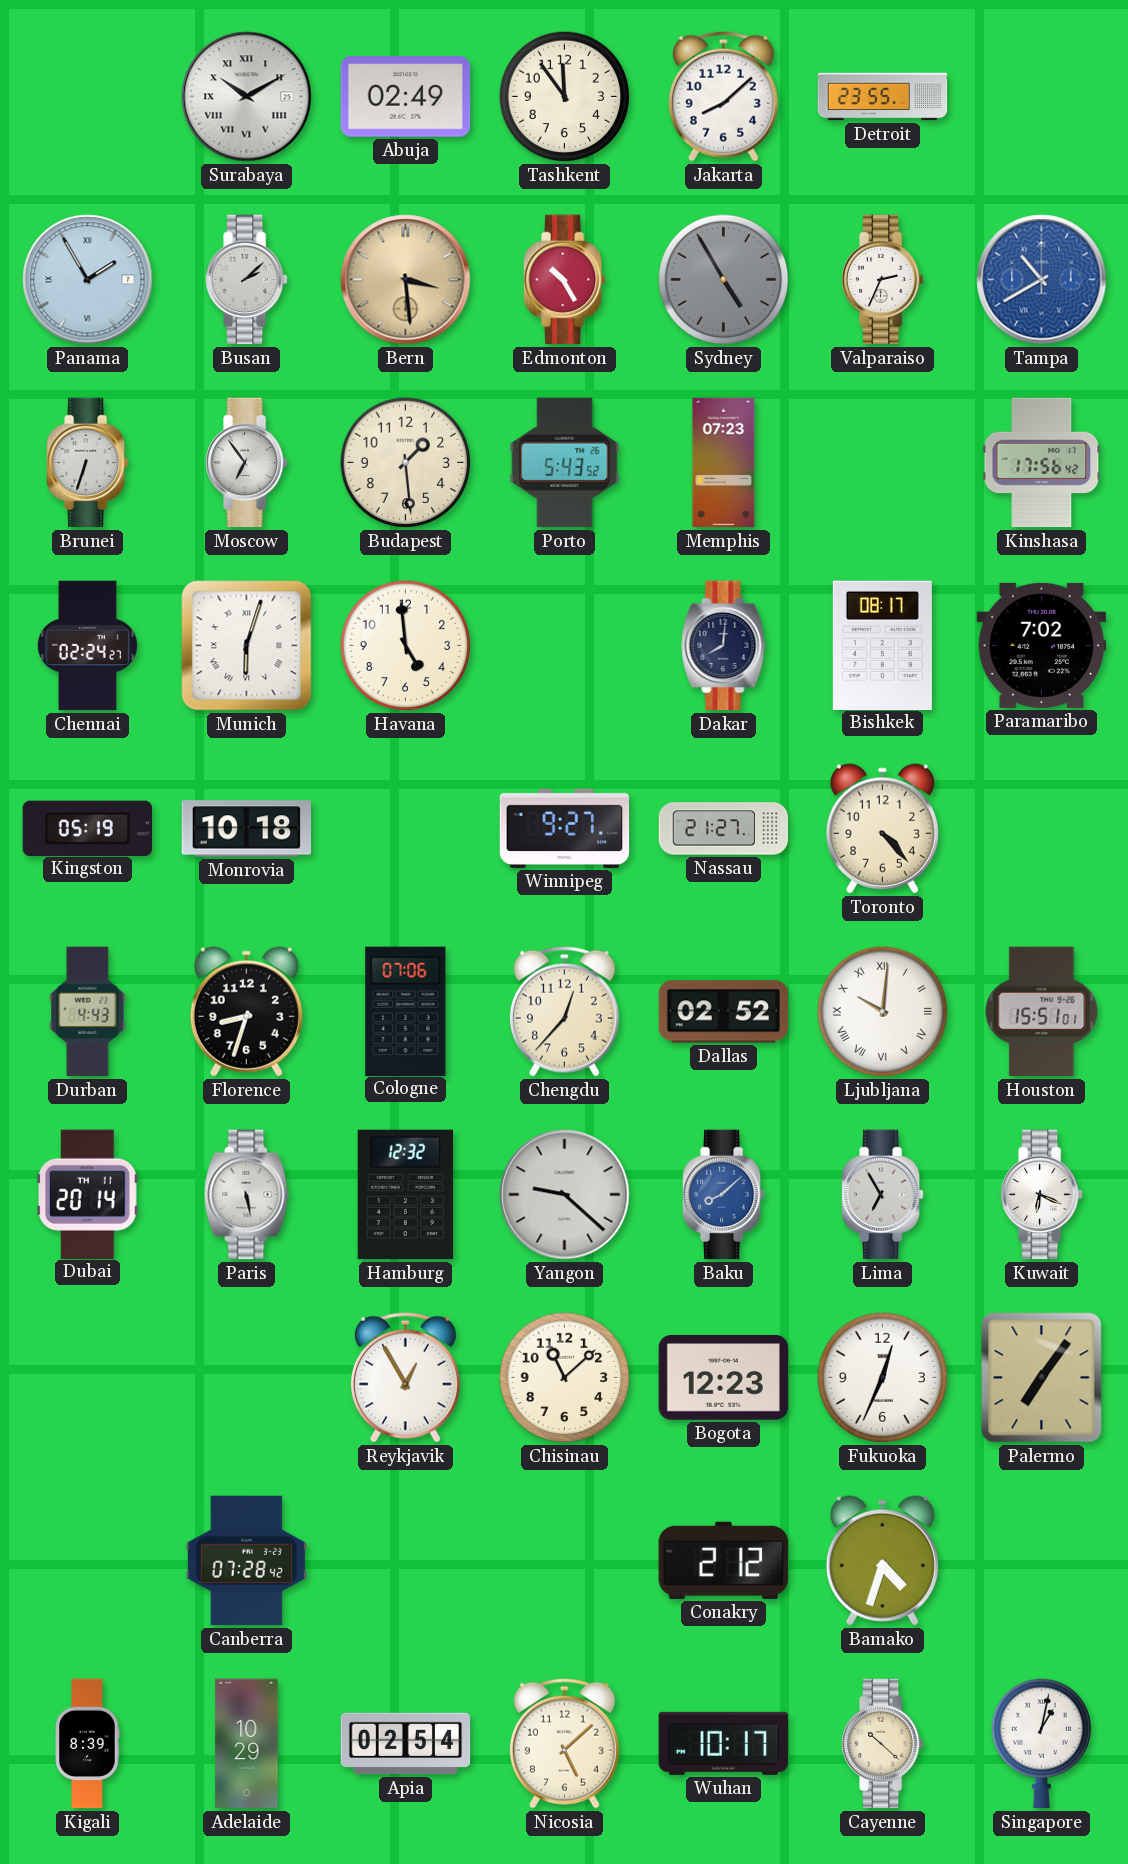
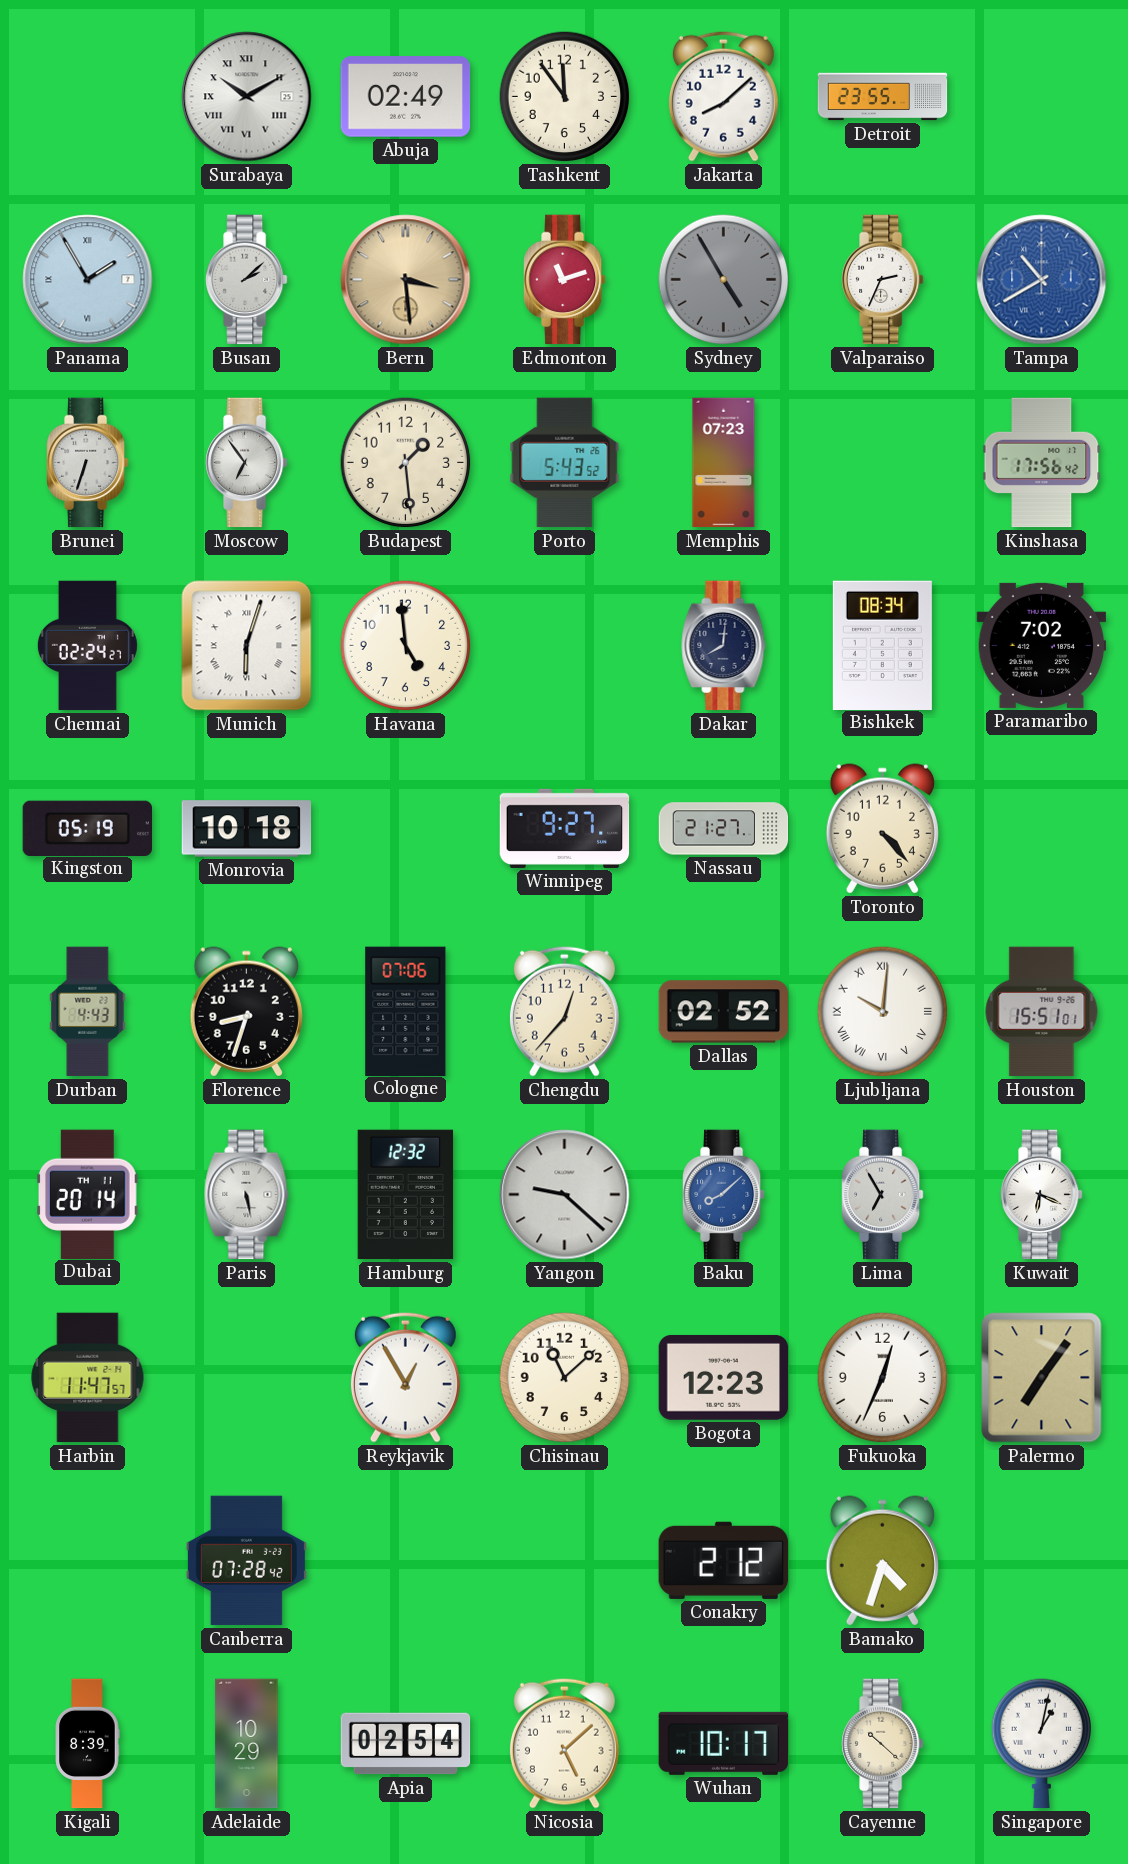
Edmonton: 10:25 -> 11:12
Bishkek: 08:17 -> 08:34
Harbin: none -> 11:47
